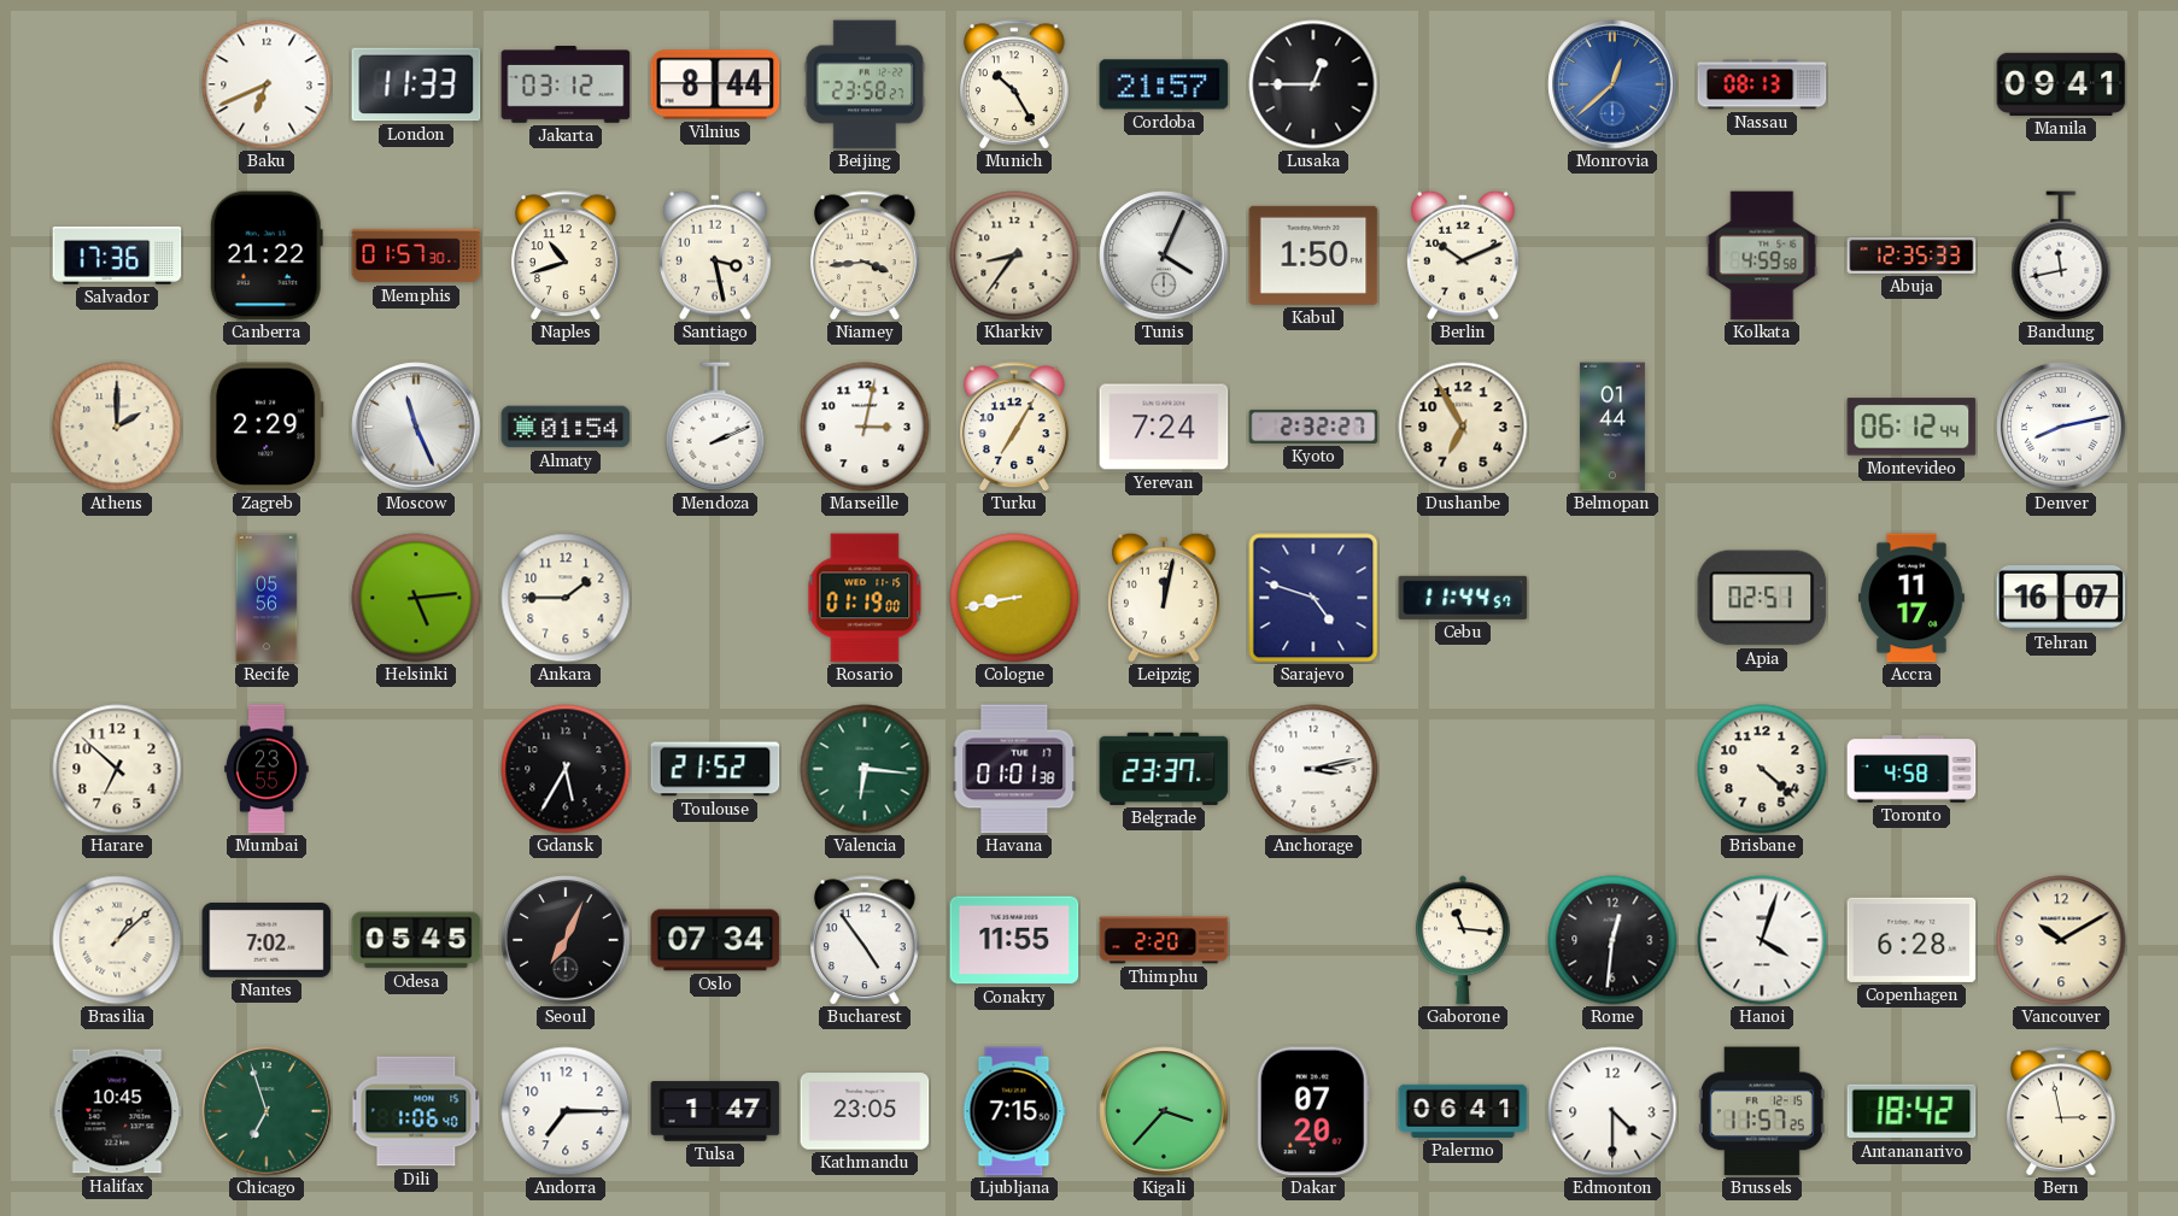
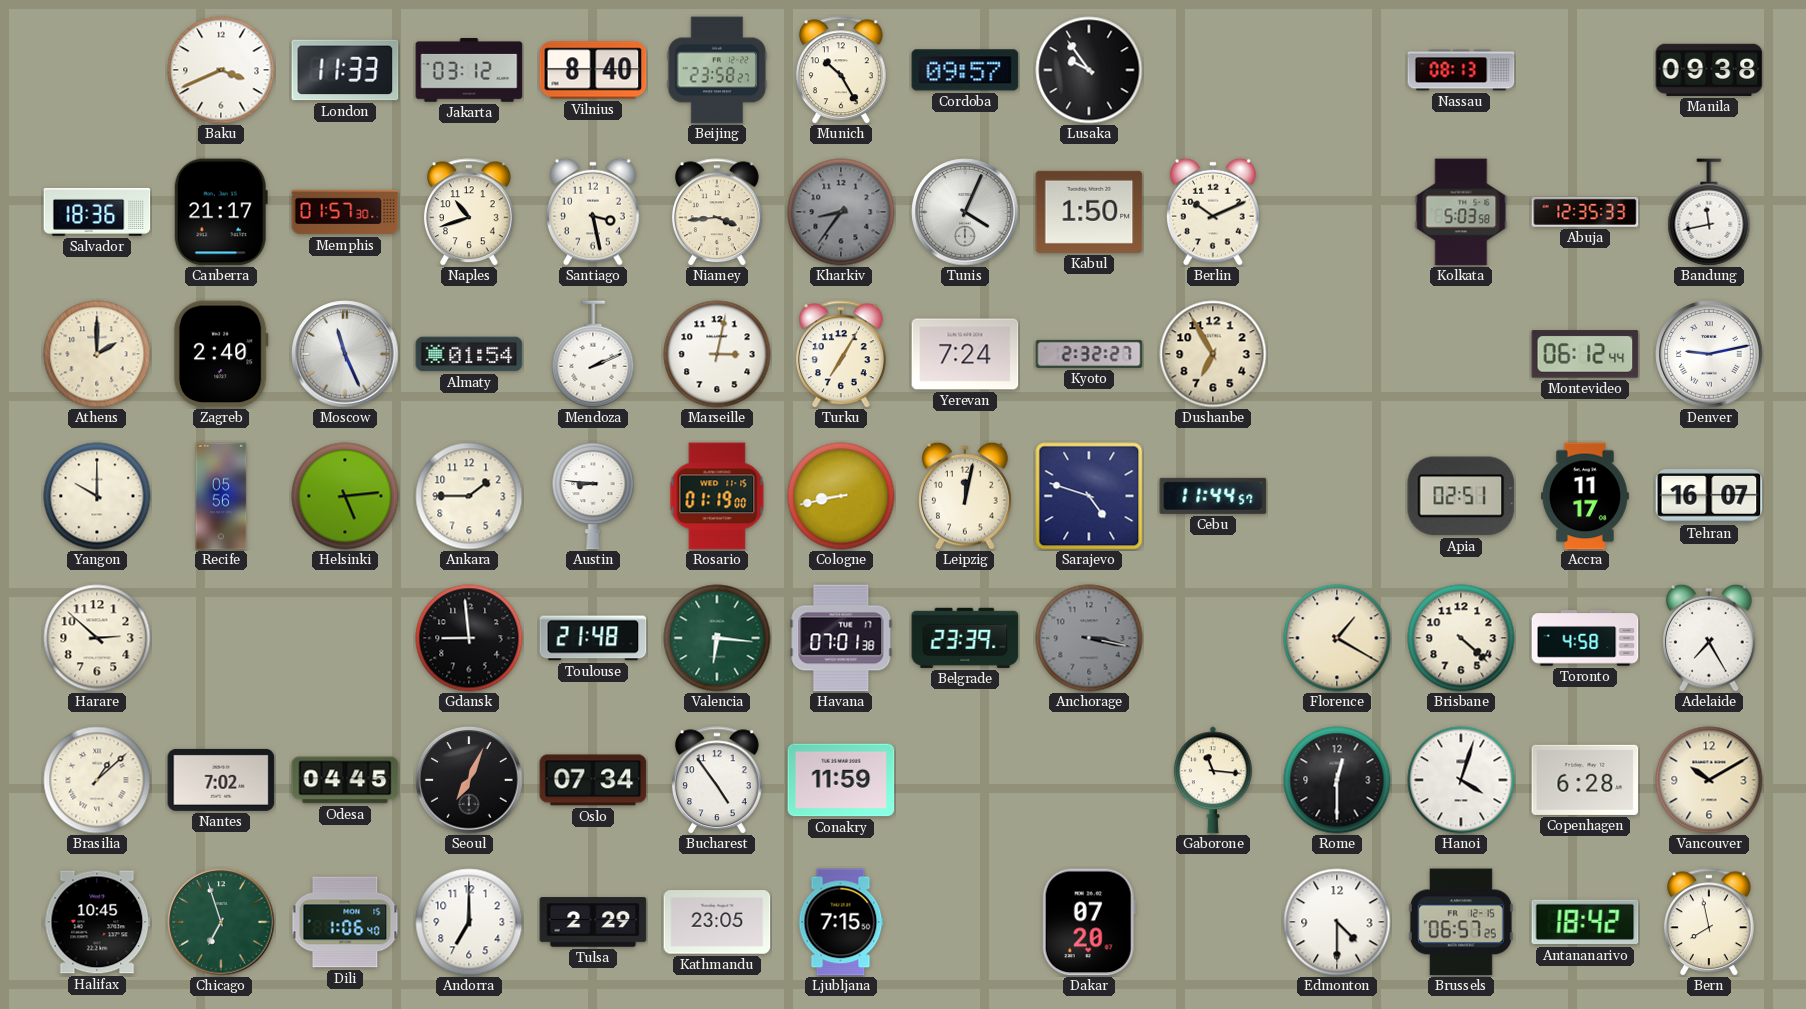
Baku: 6:41 -> 3:41
Vilnius: 8:44 -> 8:40
Cordoba: 21:57 -> 09:57
Lusaka: 12:45 -> 9:54
Monrovia: 12:38 -> none
Manila: 09:41 -> 09:38
Salvador: 17:36 -> 18:36
Canberra: 21:22 -> 21:17
Kharkiv dial: cream -> grey
Kolkata: 4:59 -> 5:03
Zagreb: 2:29 -> 2:40
Belmopan: 01:44 -> none
Denver: 8:13 -> 9:13
Yangon: none -> 10:00
Austin: none -> 8:46
Harare: 6:52 -> 2:52
Mumbai: 23:55 -> none
Gdansk: 5:35 -> 8:59
Toulouse: 21:52 -> 21:48
Havana: 01:01 -> 07:01
Belgrade: 23:37 -> 23:39
Anchorage: 3:13 -> 3:17
Anchorage dial: white -> grey
Florence: none -> 1:20
Adelaide: none -> 7:25
Odesa: 05:45 -> 04:45
Conakry: 11:55 -> 11:59
Thimphu: 2:20 -> none
Rome: 12:31 -> 12:30
Andorra: 7:15 -> 7:00
Tulsa: 1:47 -> 2:29
Kigali: 3:37 -> none
Palermo: 06:41 -> none
Brussels: 11:57 -> 06:57
Bern: 2:58 -> 7:58
